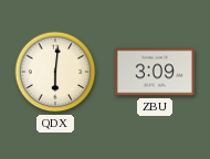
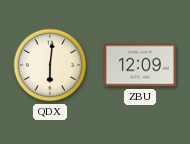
ZBU: 3:09 -> 12:09
